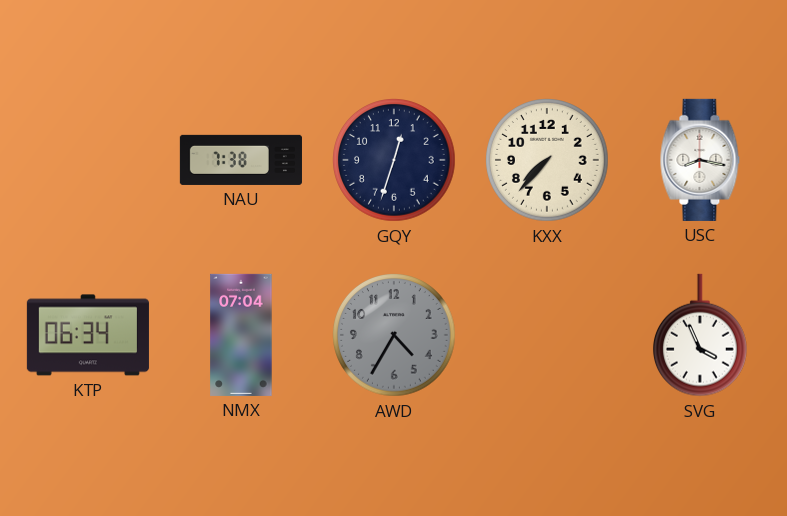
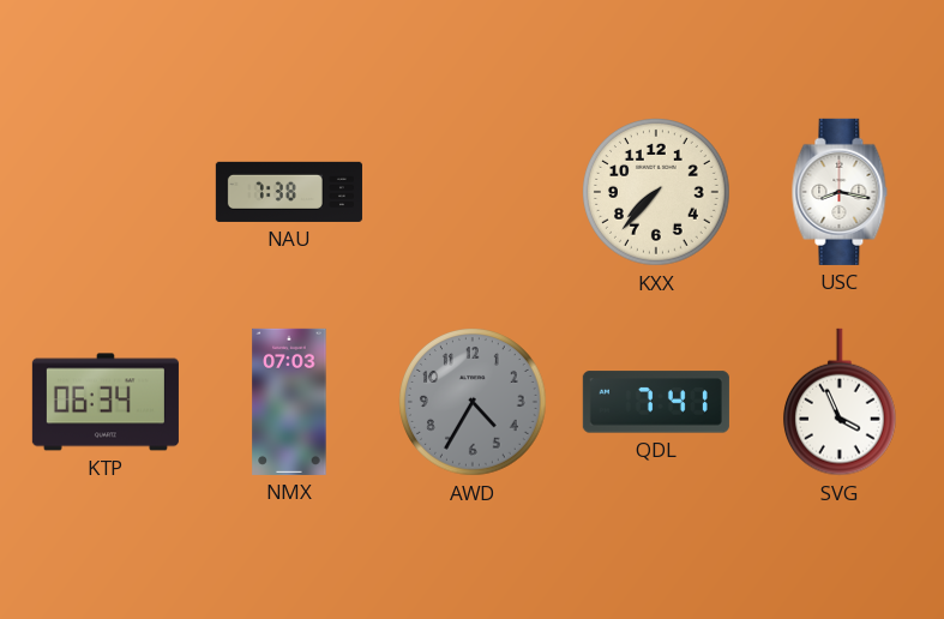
GQY: 12:33 -> none
NMX: 07:04 -> 07:03
QDL: none -> 7:41
